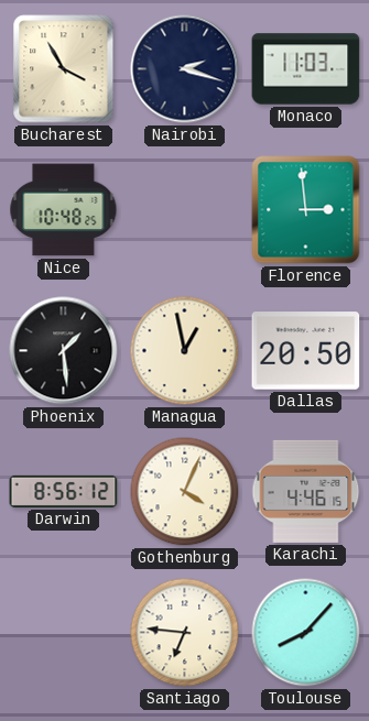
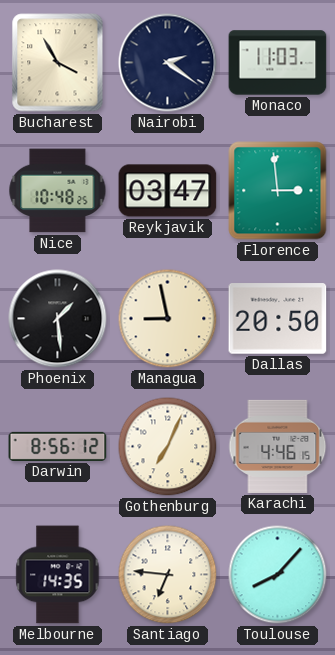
Nairobi: 2:18 -> 2:21
Reykjavik: none -> 03:47
Managua: 12:58 -> 8:58
Gothenburg: 4:04 -> 7:04
Melbourne: none -> 14:35
